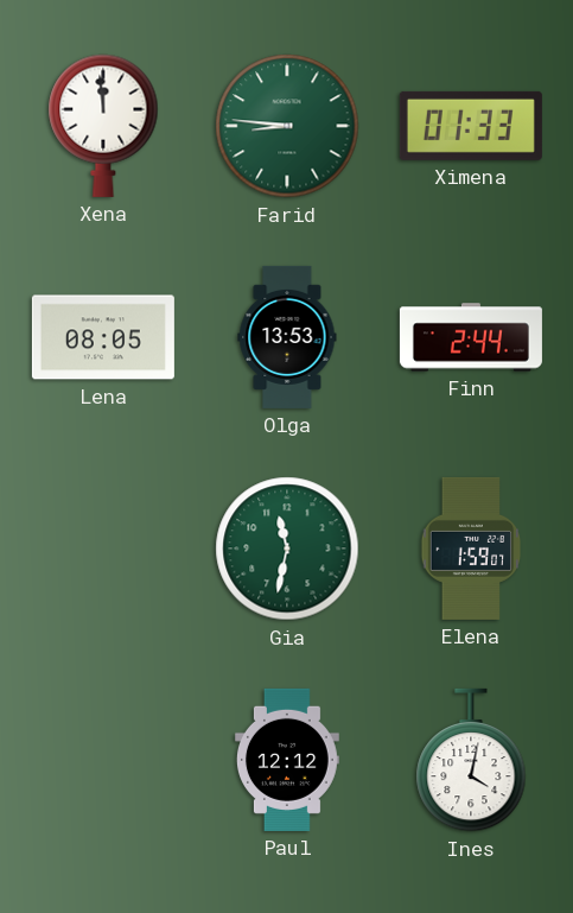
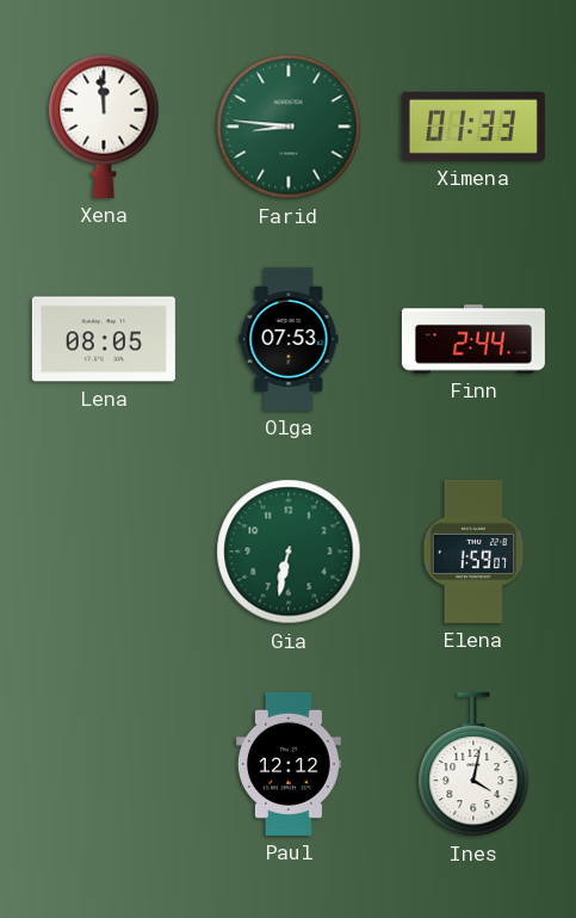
Olga: 13:53 -> 07:53
Gia: 11:32 -> 6:32
